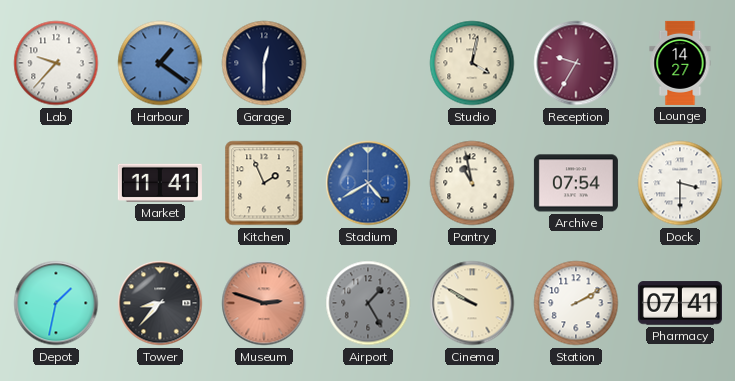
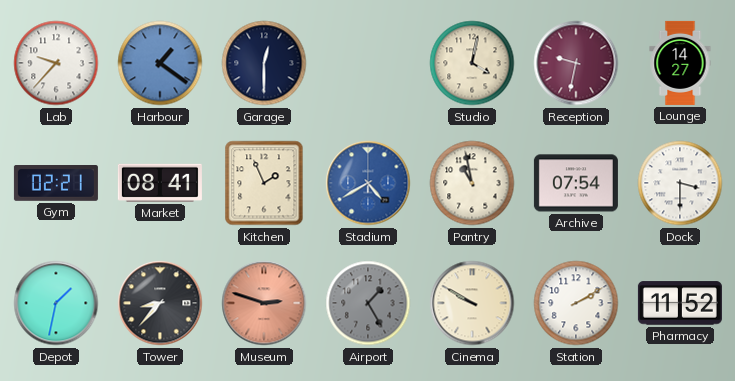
Reception: 9:35 -> 9:32
Gym: none -> 02:21
Market: 11:41 -> 08:41
Pharmacy: 07:41 -> 11:52
